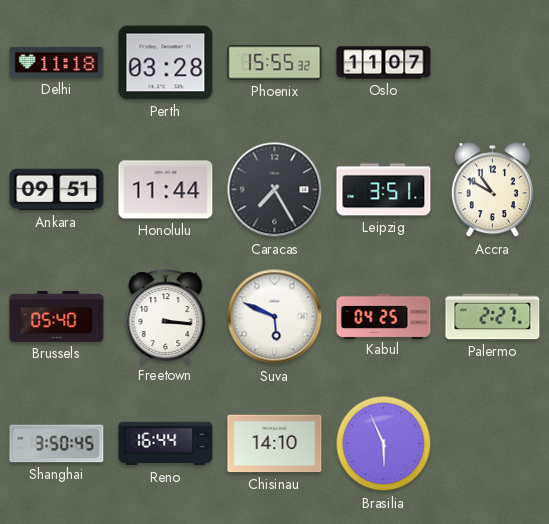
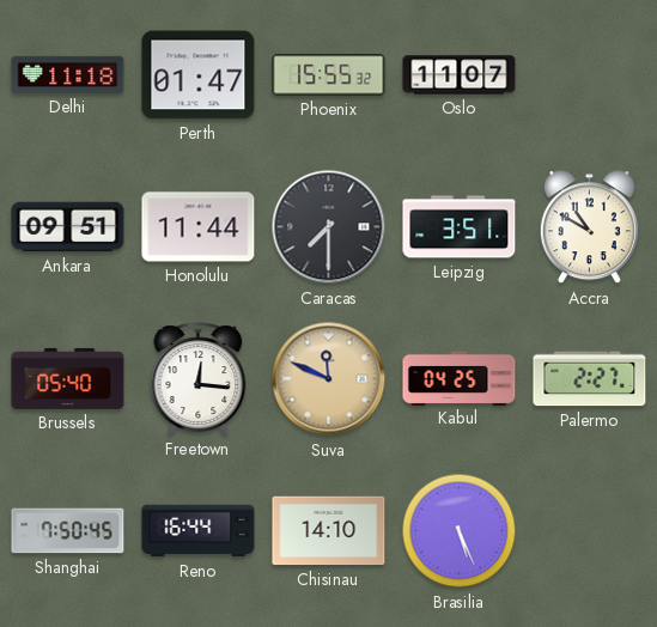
Perth: 03:28 -> 01:47
Caracas: 7:25 -> 7:30
Freetown: 3:16 -> 12:16
Suva: 5:49 -> 11:49
Suva dial: white -> champagne
Shanghai: 3:50 -> 7:50
Brasilia: 5:56 -> 5:26
